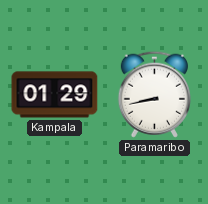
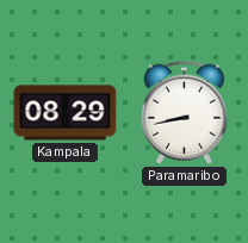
Kampala: 01:29 -> 08:29
